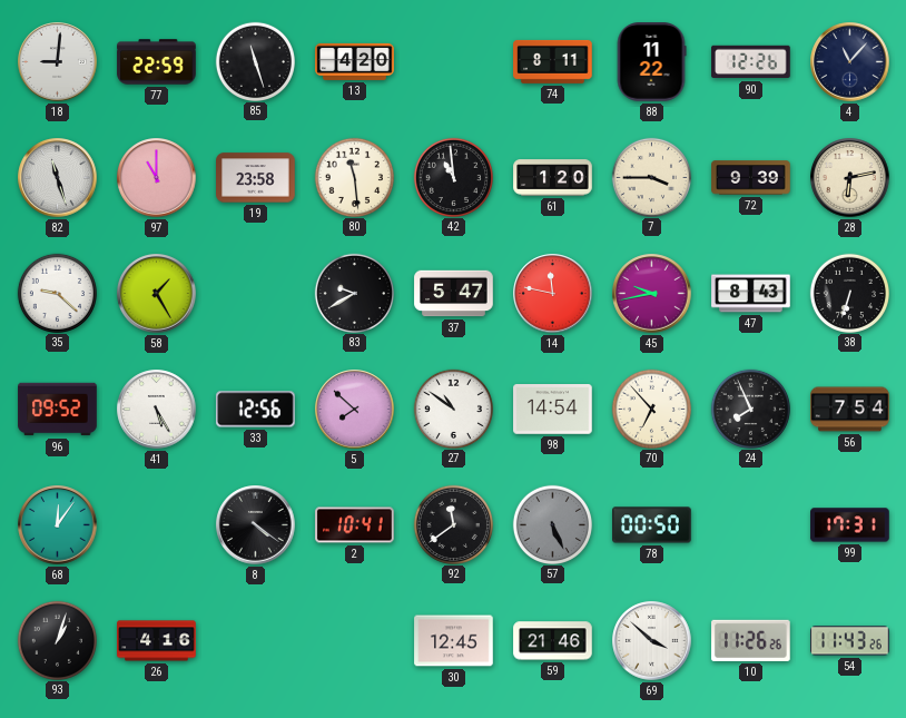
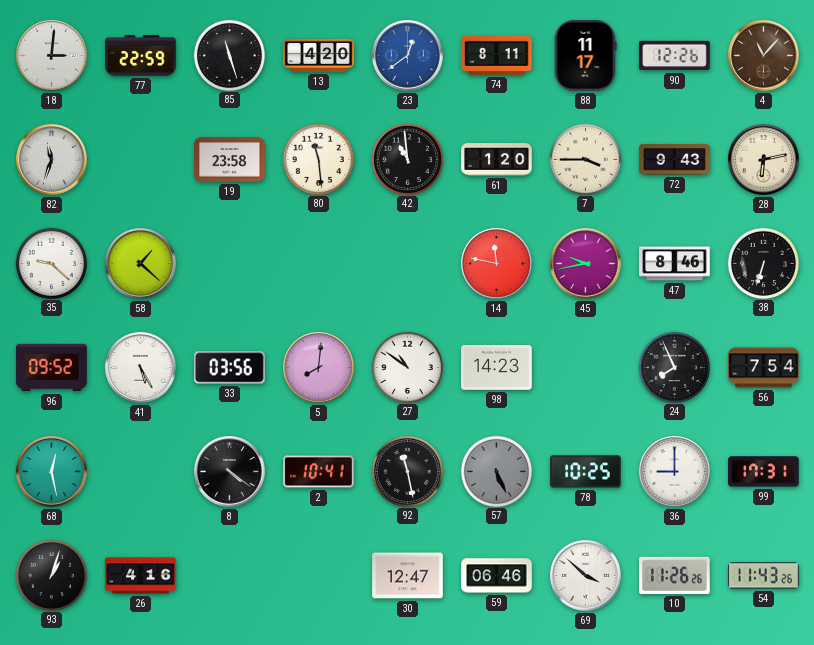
18: 9:01 -> 3:01
23: none -> 12:39
88: 11:22 -> 11:17
4 dial: navy -> brown
82: 11:27 -> 11:33
97: 11:00 -> none
72: 9:39 -> 9:43
58: 1:25 -> 1:22
83: 9:40 -> none
37: 5:47 -> none
47: 8:43 -> 8:46
33: 12:56 -> 03:56
5: 7:52 -> 8:01
98: 14:54 -> 14:23
70: 6:53 -> none
68: 12:06 -> 12:28
92: 11:39 -> 11:28
78: 00:50 -> 10:25
36: none -> 9:00
30: 12:45 -> 12:47
59: 21:46 -> 06:46
